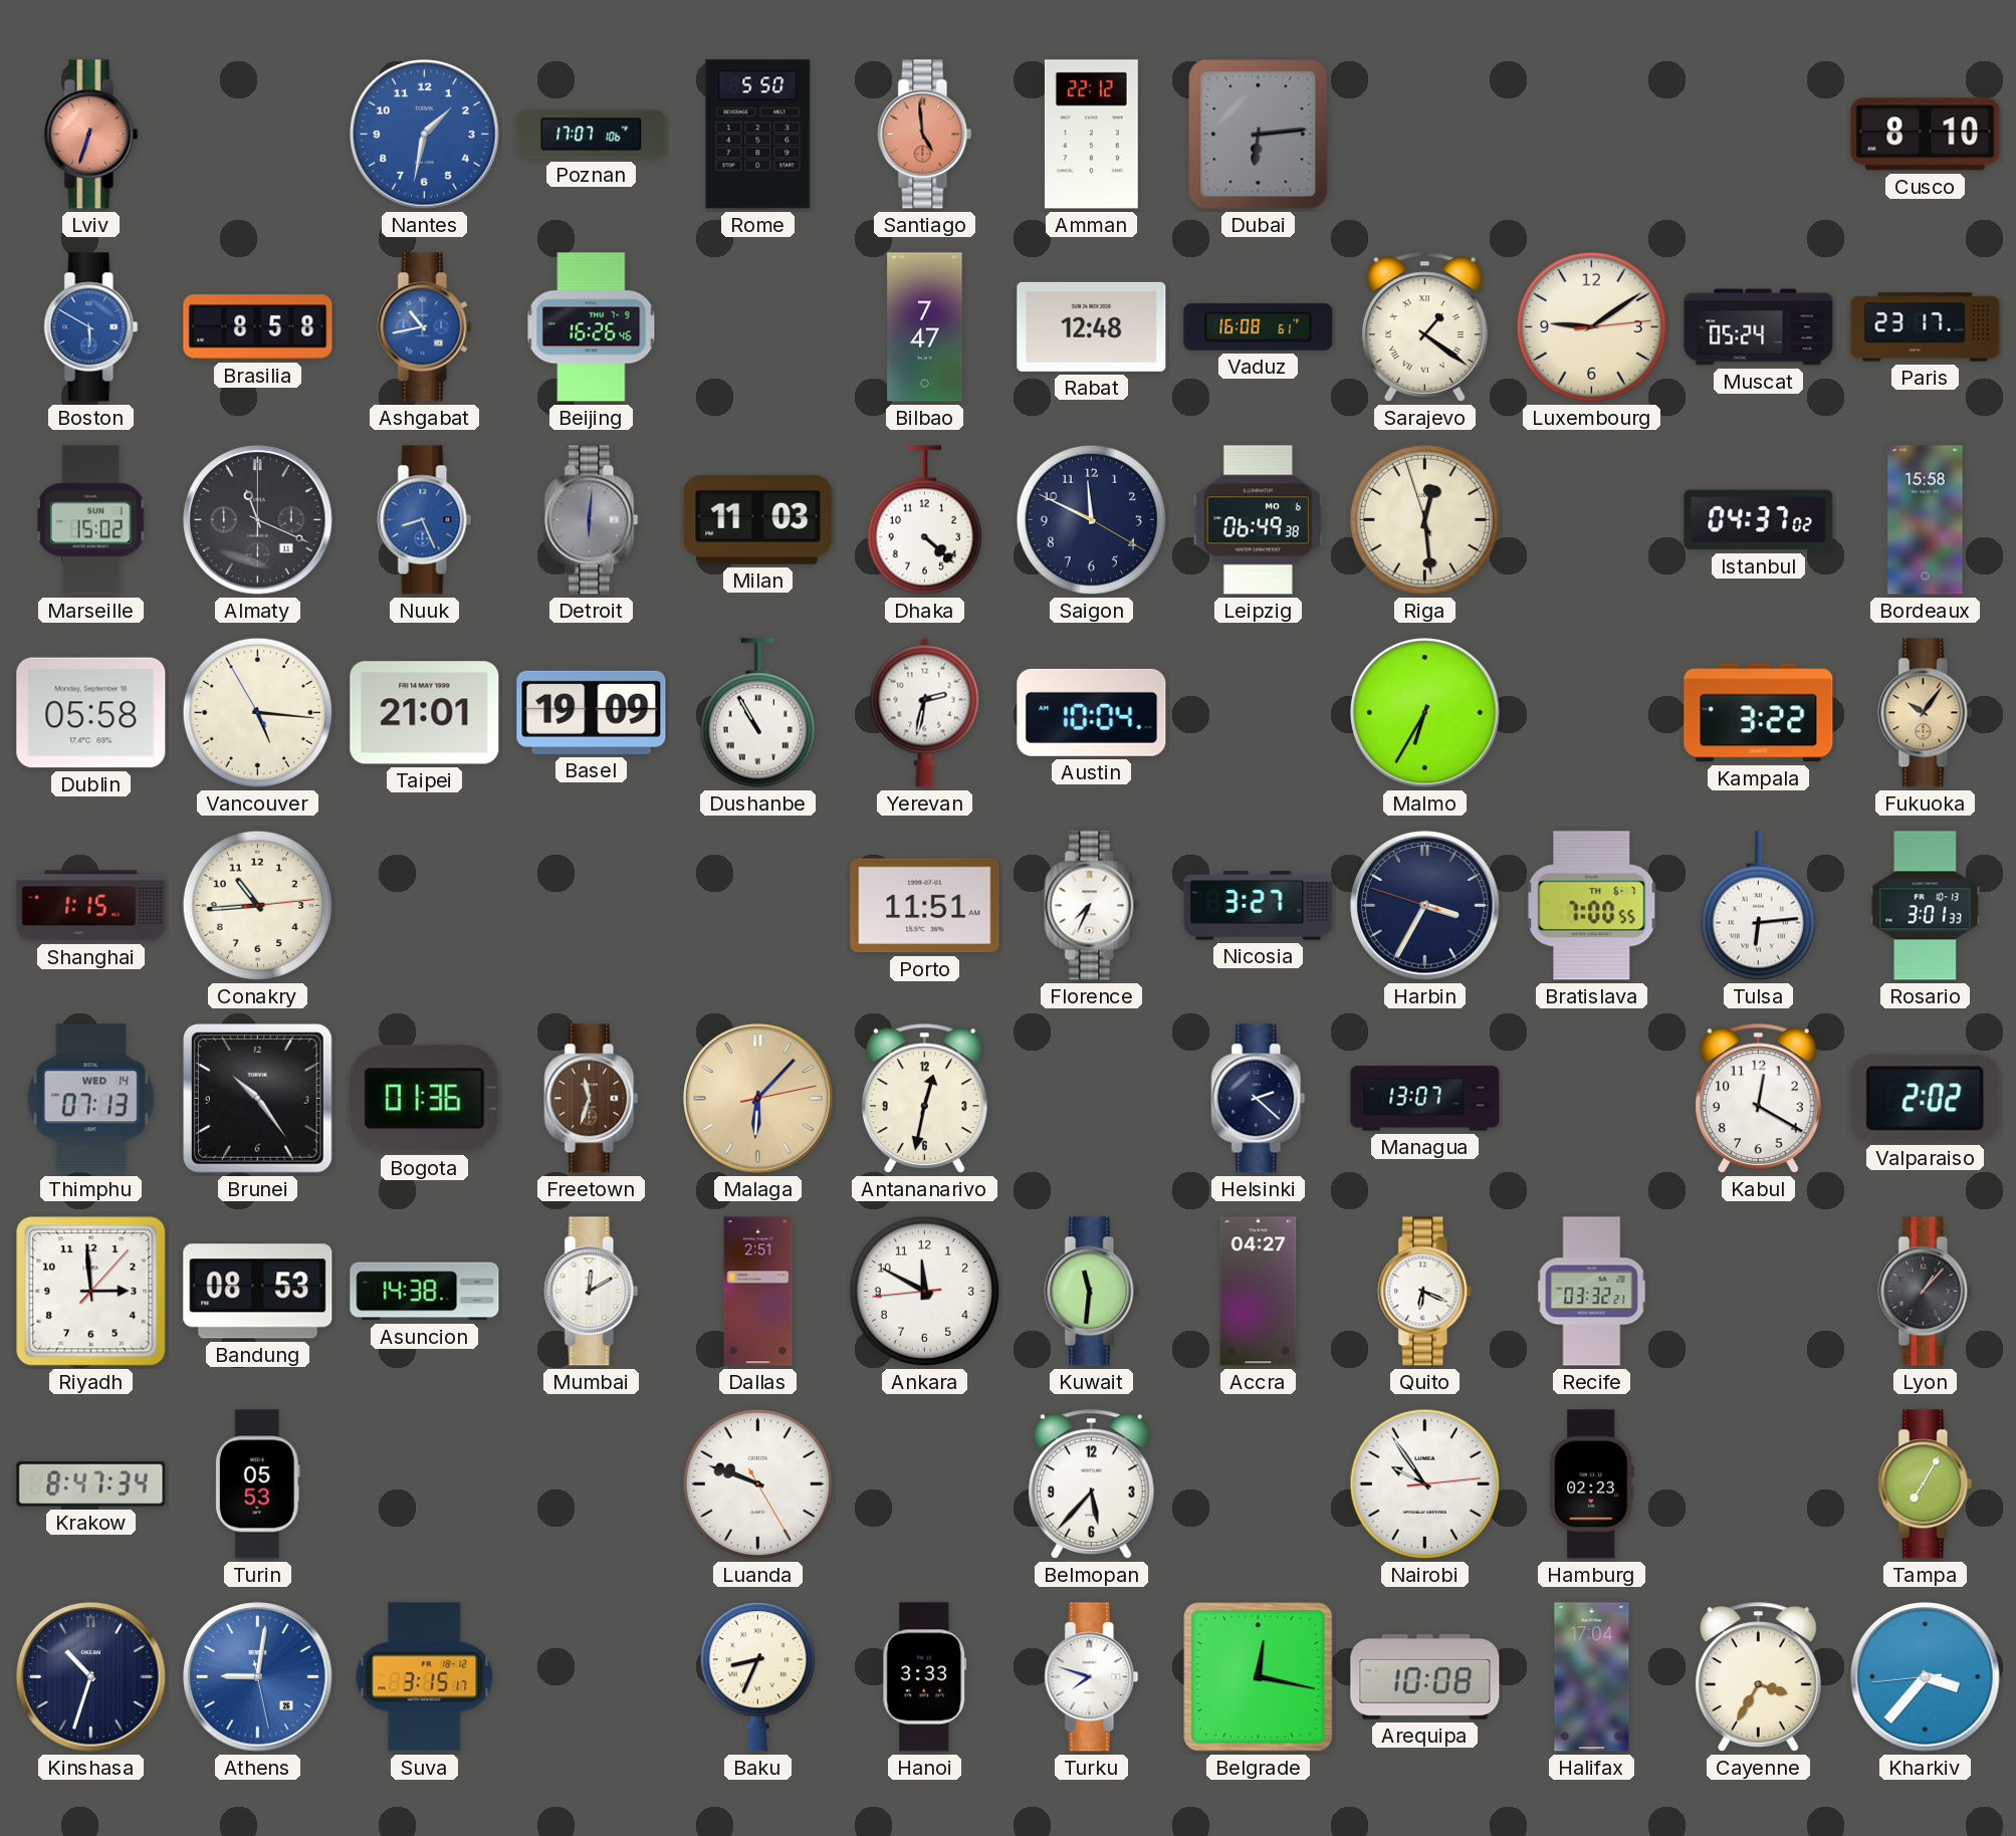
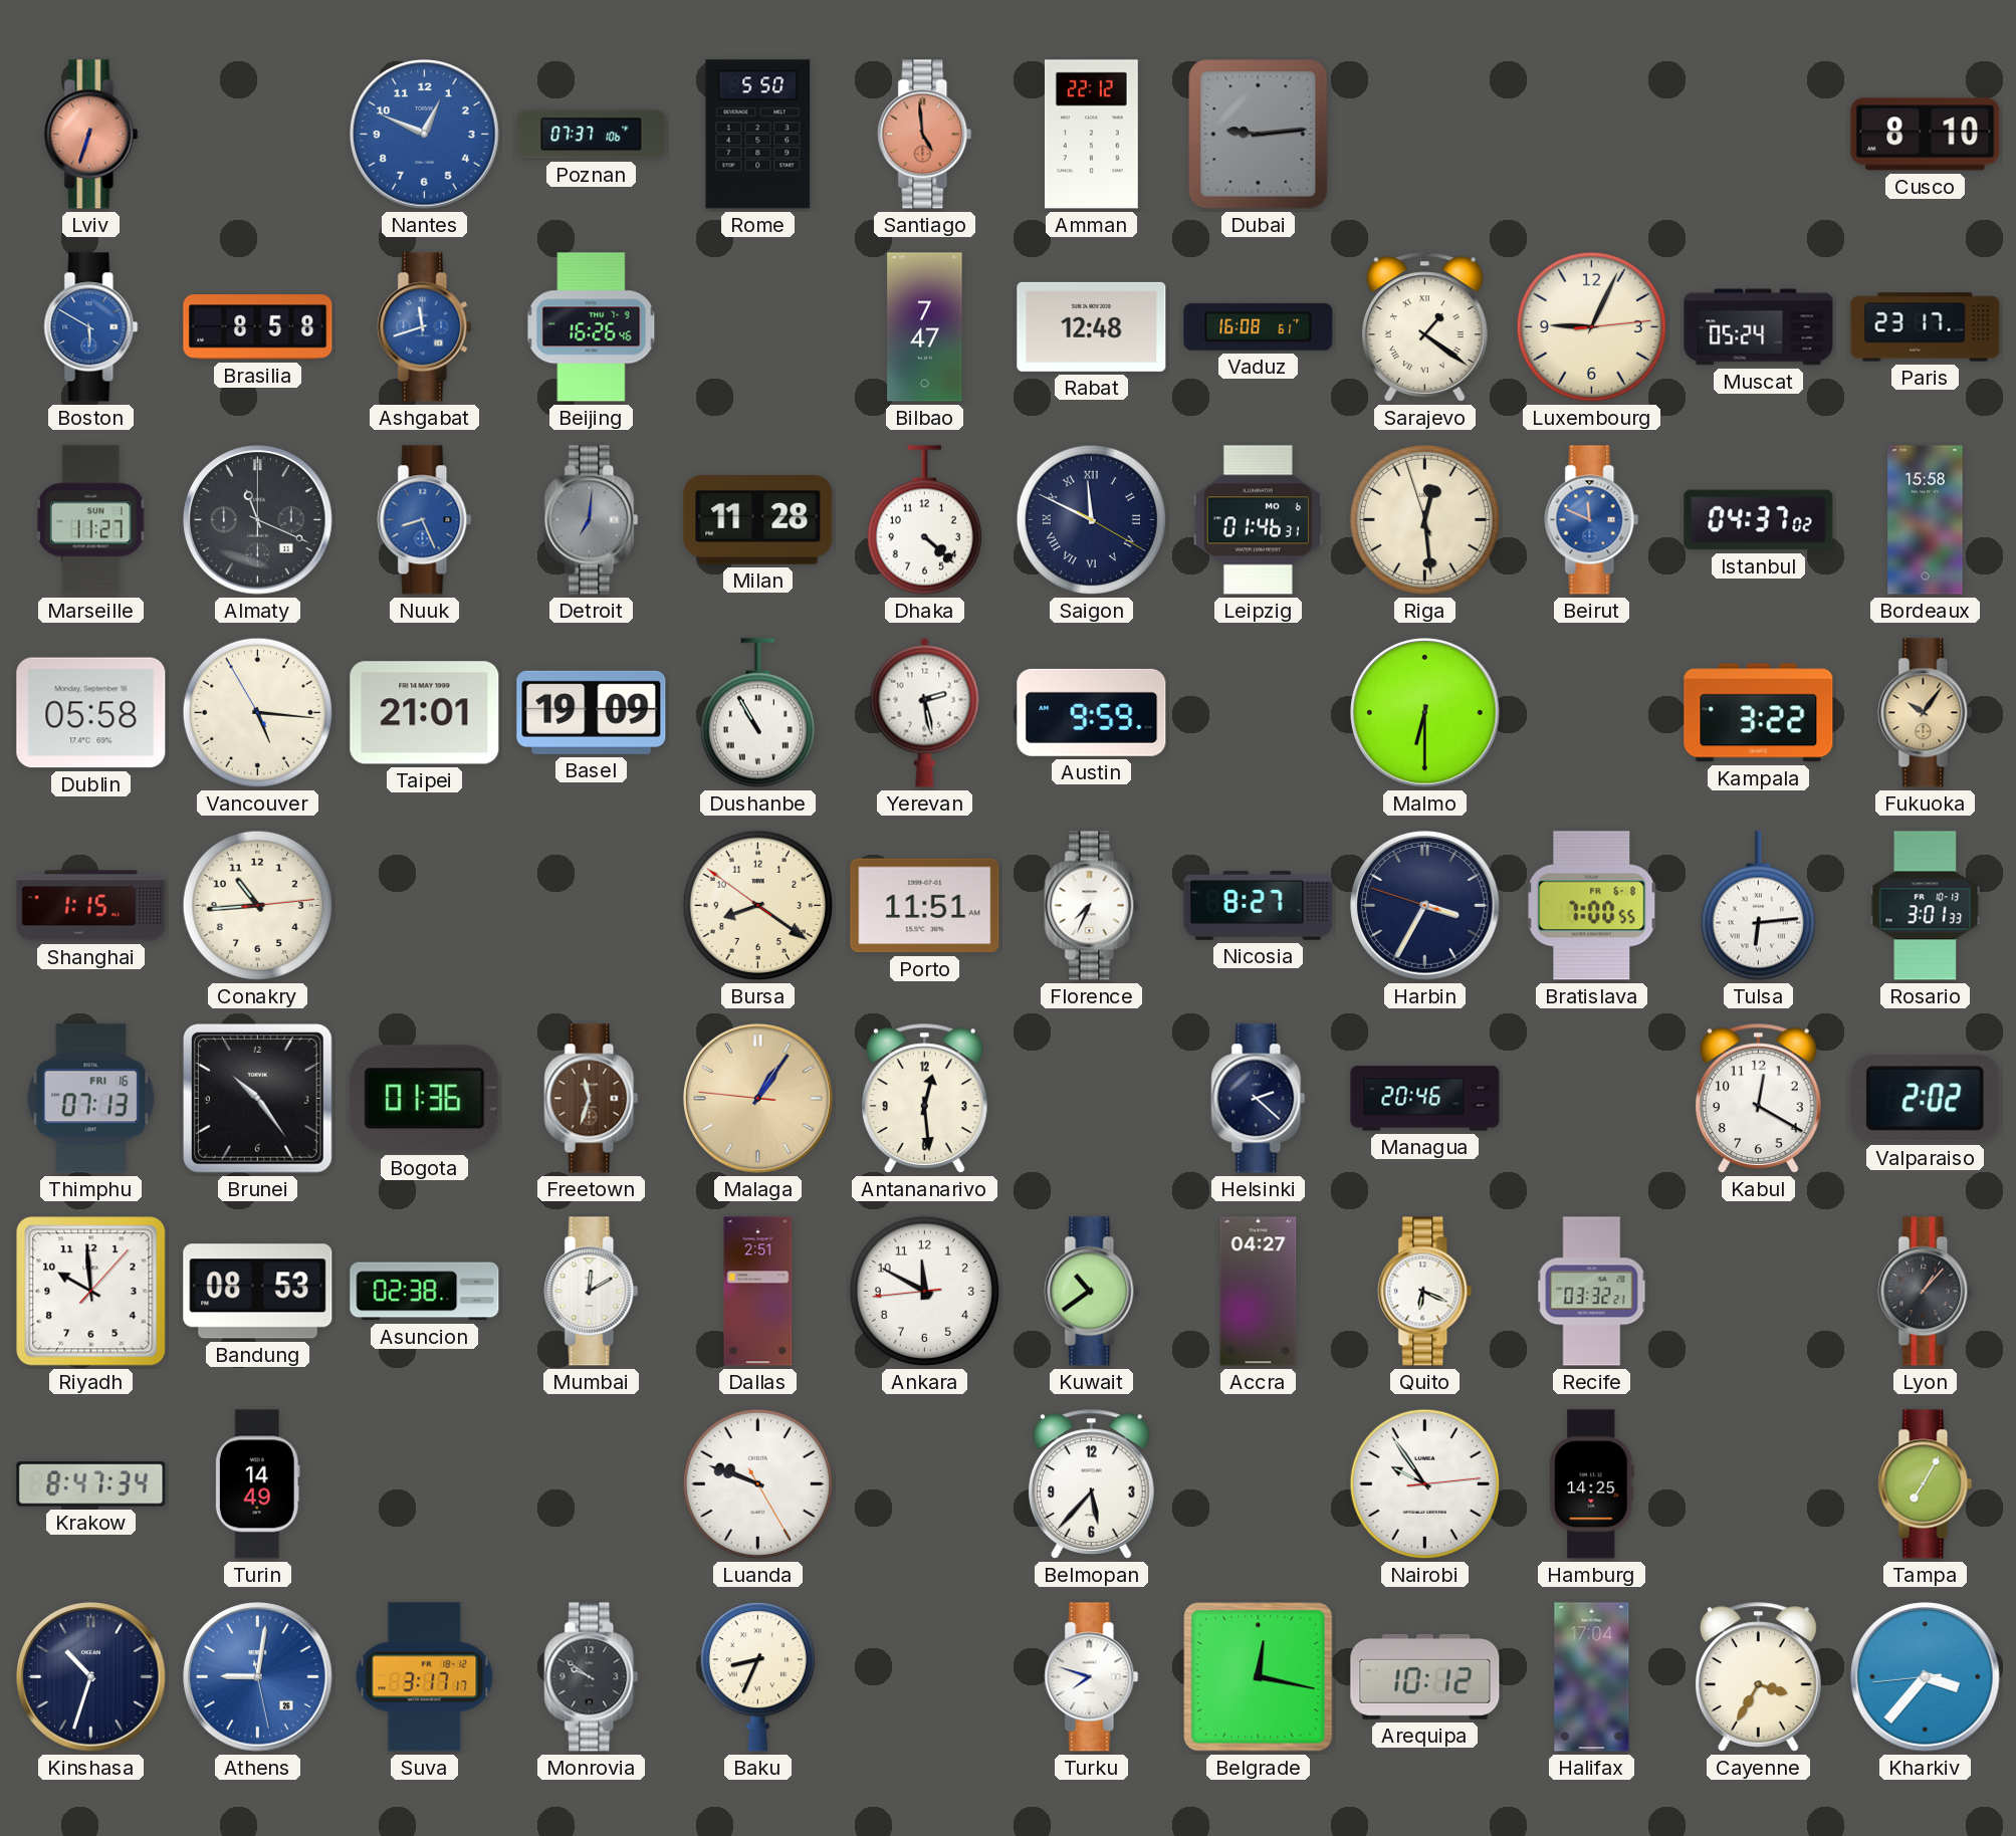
Nantes: 1:32 -> 12:49
Poznan: 17:07 -> 07:37
Dubai: 6:14 -> 9:14
Ashgabat: 10:43 -> 11:42
Luxembourg: 9:09 -> 9:04
Marseille: 15:02 -> 11:27
Detroit: 6:01 -> 7:01
Milan: 11:03 -> 11:28
Saigon numerals: Arabic -> Roman
Leipzig: 06:49 -> 01:46
Beirut: none -> 11:49
Yerevan: 2:32 -> 2:28
Austin: 10:04 -> 9:59
Malmo: 6:35 -> 6:30
Bursa: none -> 8:20
Nicosia: 3:27 -> 8:27
Bratislava date: TH 6-7 -> FR 6-8
Thimphu date: WED 14 -> FRI 16
Malaga: 6:07 -> 1:05
Antananarivo: 12:32 -> 12:29
Managua: 13:07 -> 20:46
Riyadh: 2:59 -> 9:59
Asuncion: 14:38 -> 02:38
Kuwait: 11:31 -> 10:39
Turin: 05:53 -> 14:49
Hamburg: 02:23 -> 14:25
Suva: 3:15 -> 3:17
Monrovia: none -> 9:51
Hanoi: 3:33 -> none
Arequipa: 10:08 -> 10:12
